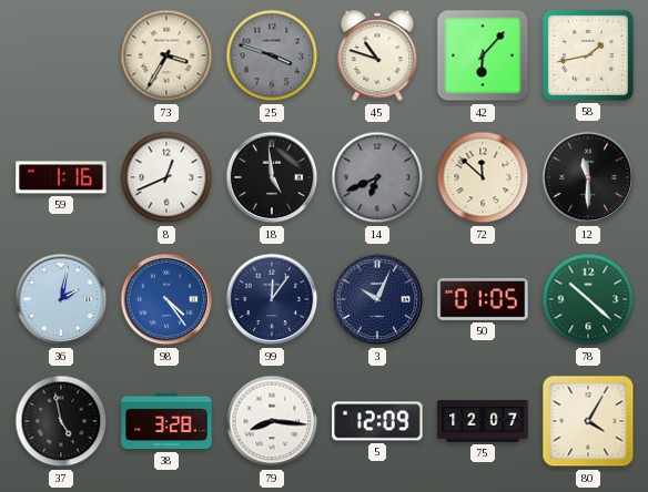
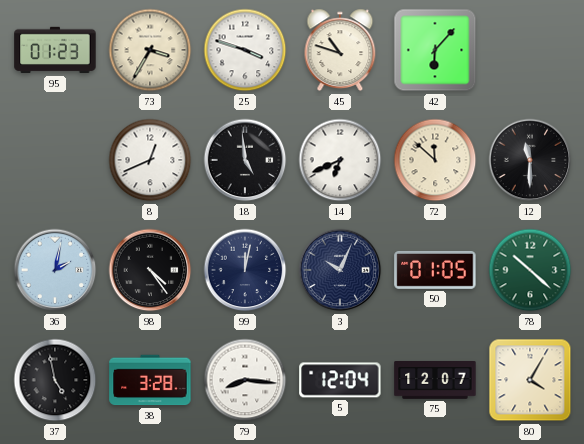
95: none -> 01:23
25 dial: grey -> white
58: 1:43 -> none
59: 1:16 -> none
14 dial: grey -> white
98 dial: blue -> black
99: 12:06 -> 12:02
5: 12:09 -> 12:04
